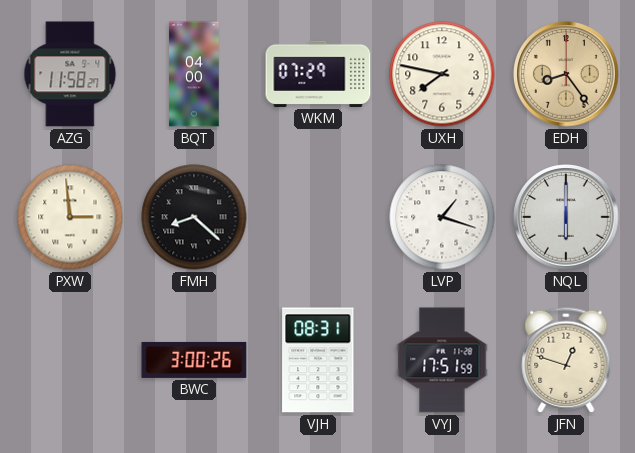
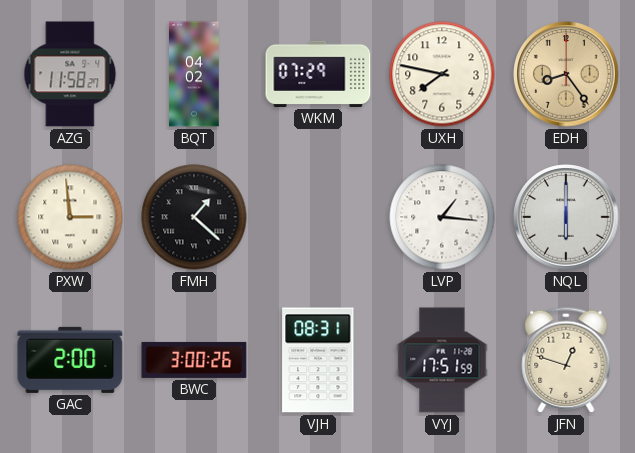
BQT: 04:00 -> 04:02
FMH: 8:22 -> 1:22
LVP: 1:18 -> 1:16
GAC: none -> 2:00
